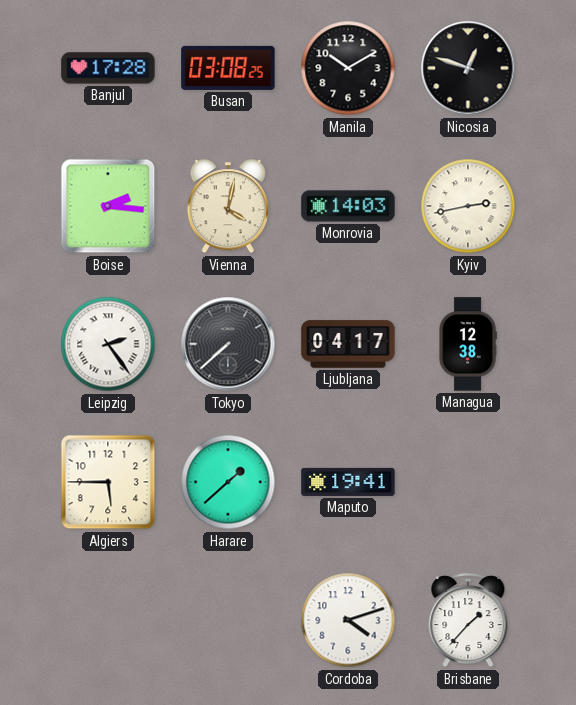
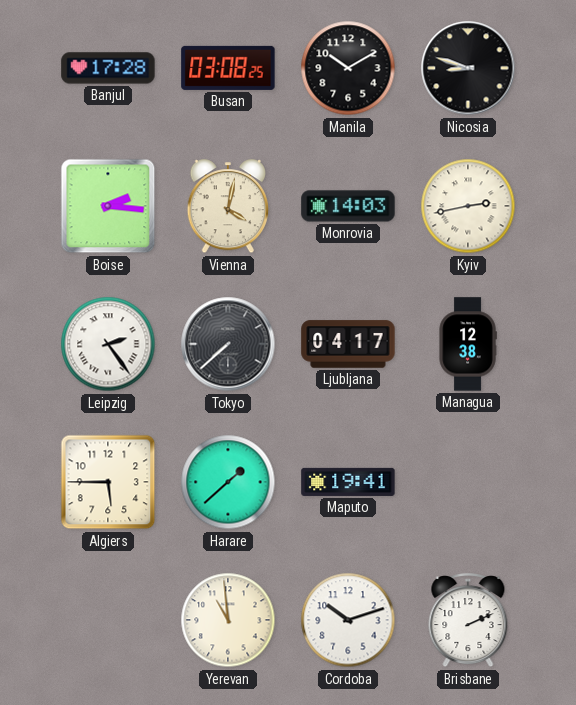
Nicosia: 12:48 -> 8:48
Yerevan: none -> 10:59
Cordoba: 4:12 -> 10:12
Brisbane: 1:37 -> 2:11
